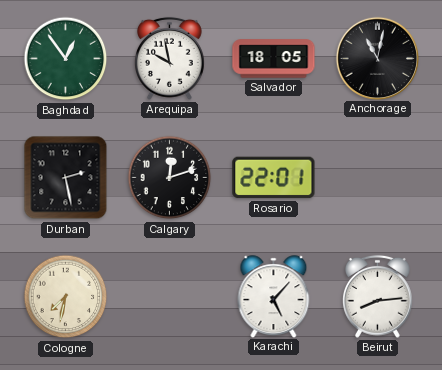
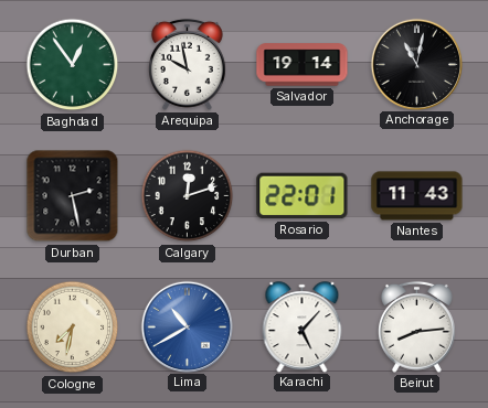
Salvador: 18:05 -> 19:14
Nantes: none -> 11:43
Lima: none -> 10:40
